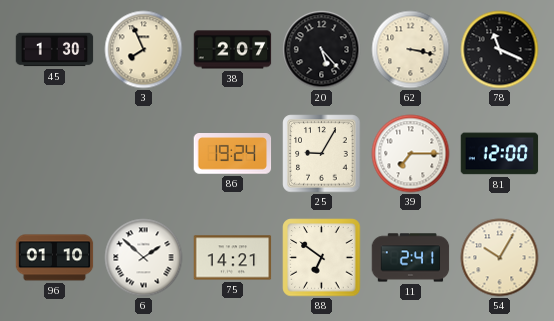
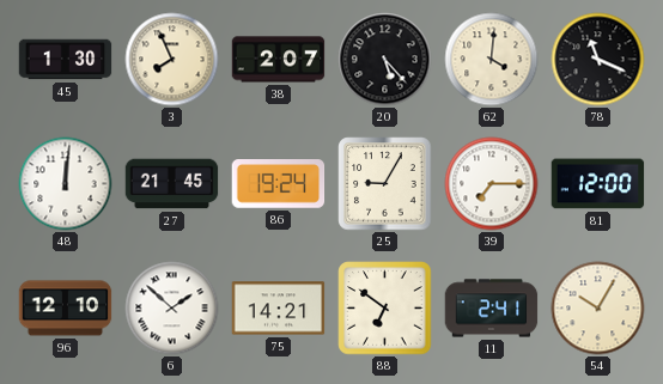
62: 3:17 -> 4:01
48: none -> 12:01
27: none -> 21:45
96: 01:10 -> 12:10
